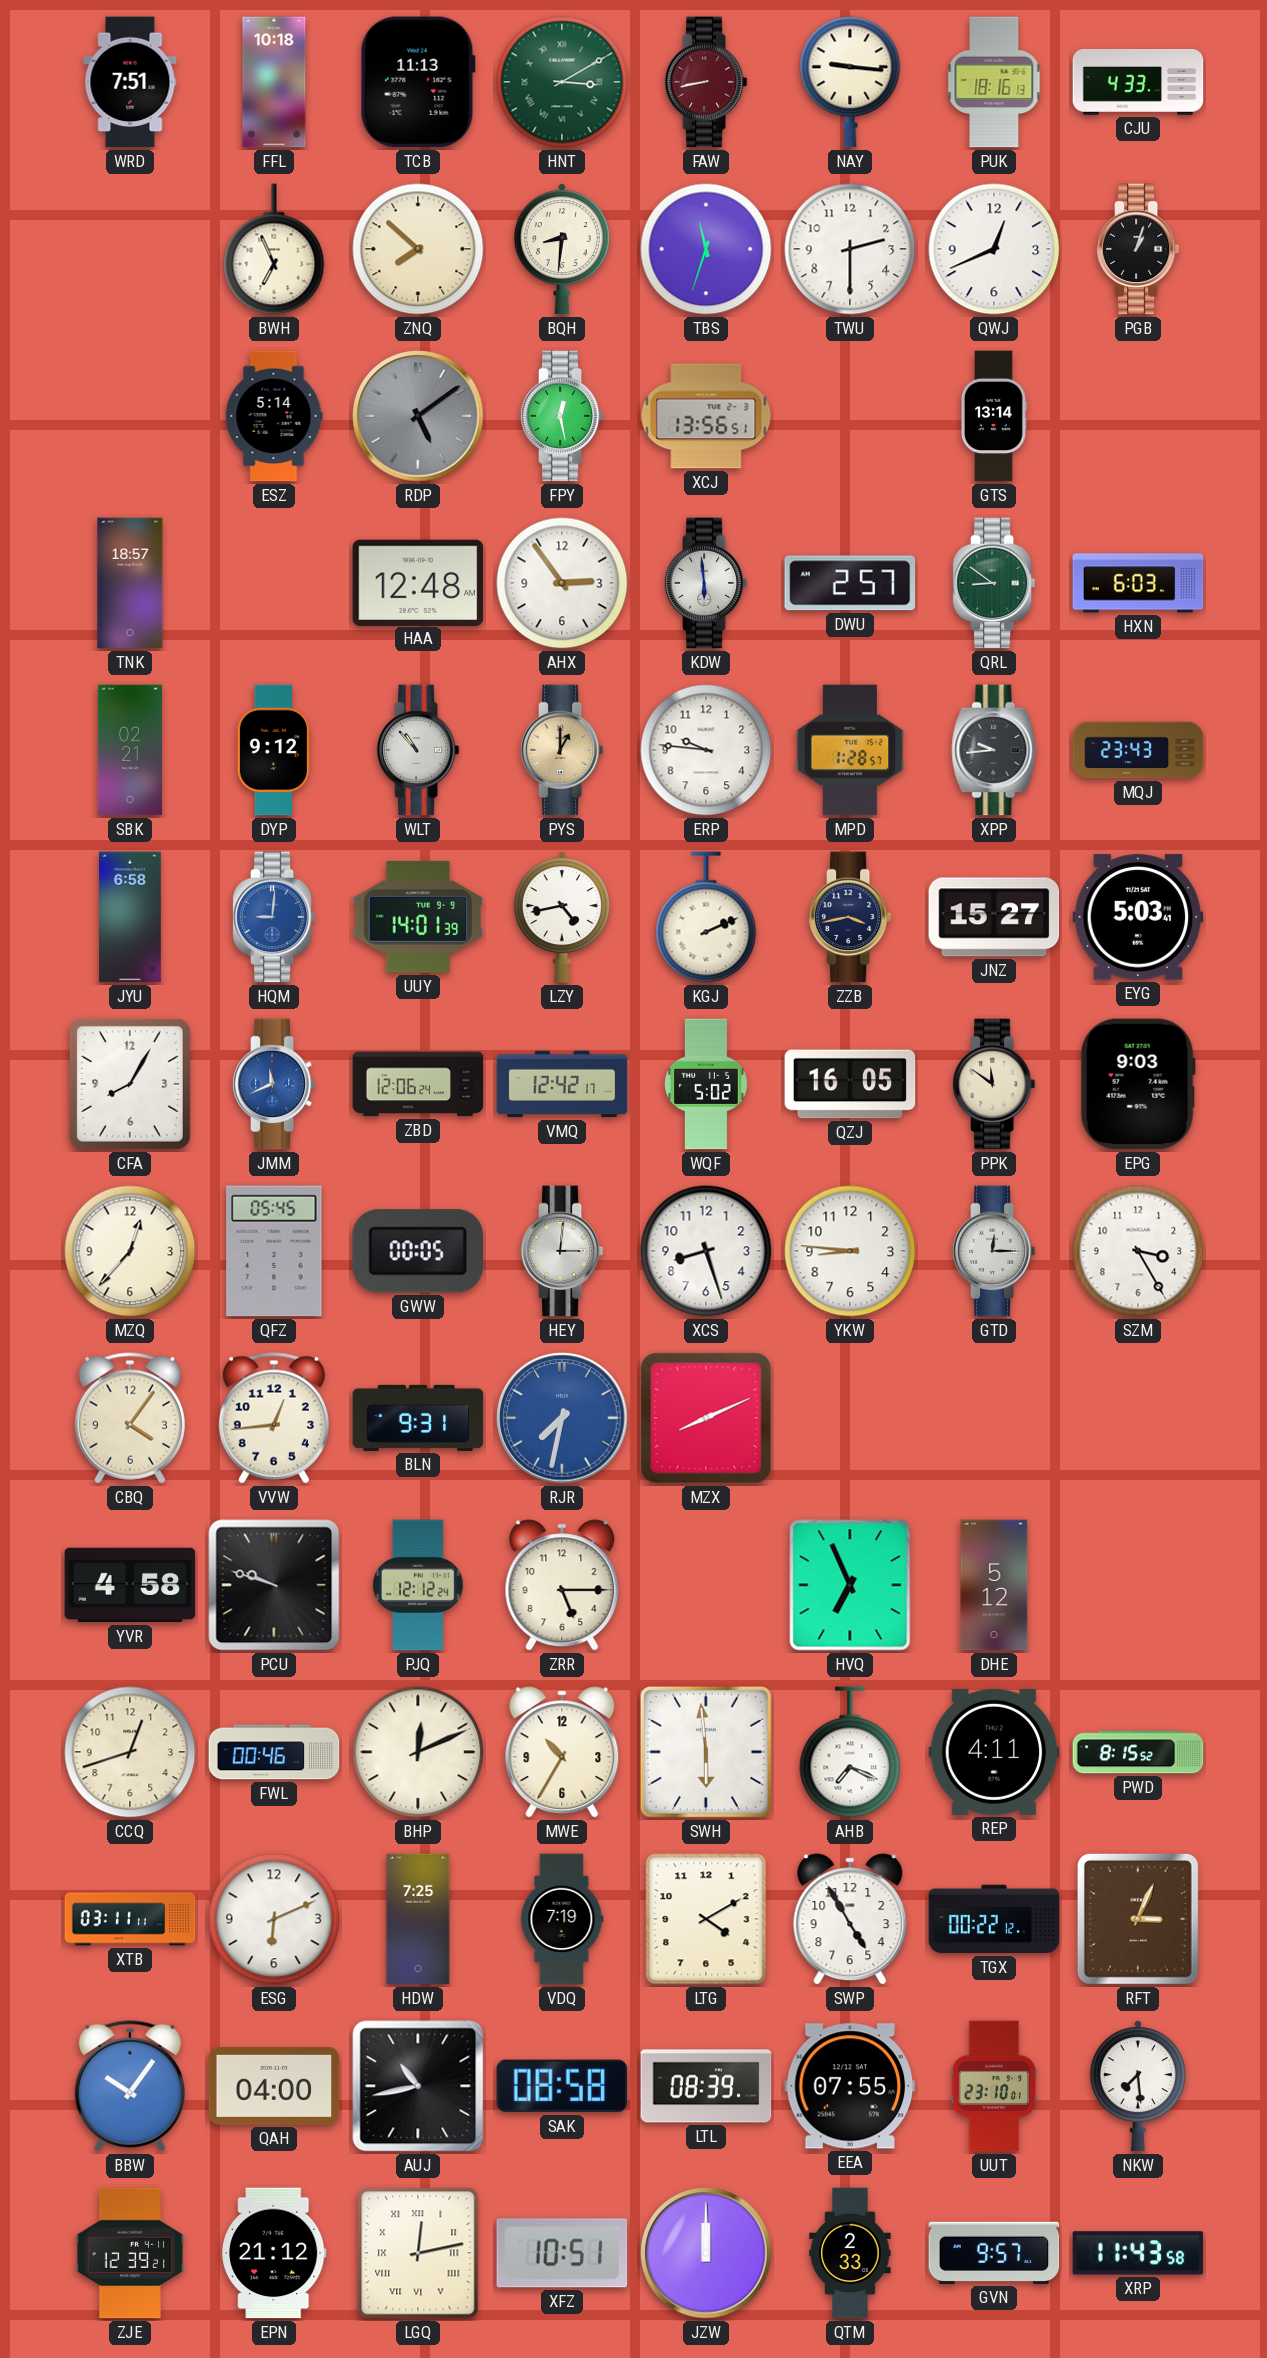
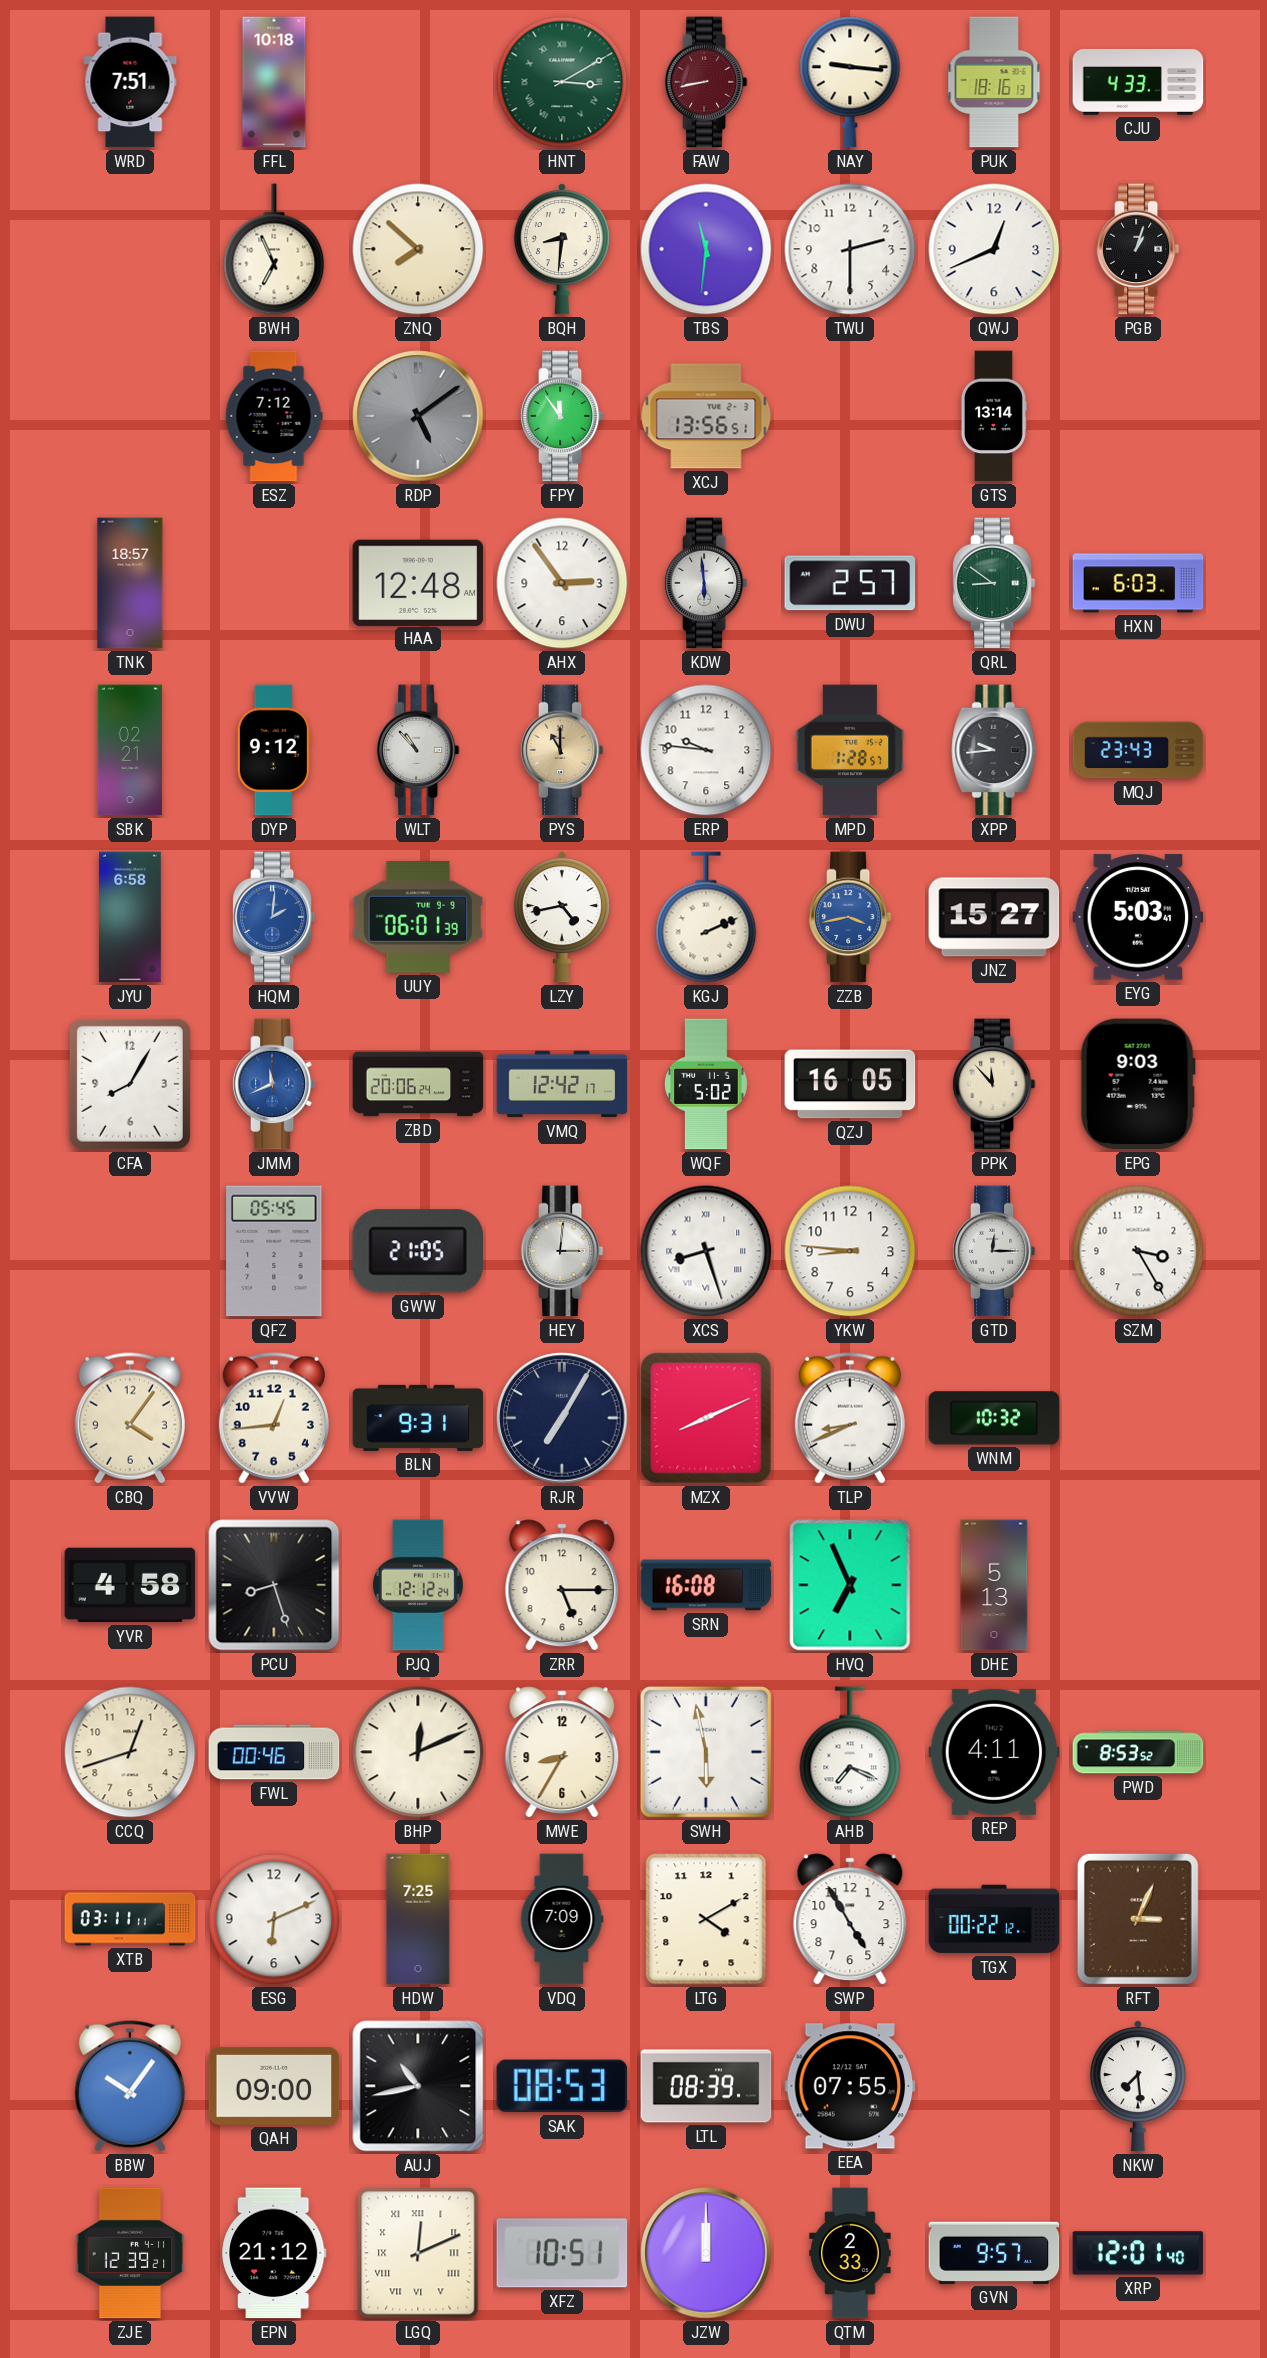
TCB: 11:13 -> none
TBS: 11:33 -> 11:31
ESZ: 5:14 -> 7:12
FPY: 12:28 -> 11:54
PYS: 1:00 -> 11:00
HQM: 9:01 -> 2:01
UUY: 14:01 -> 06:01
ZZB dial: navy -> blue
ZBD: 12:06 -> 20:06
PPK: 11:51 -> 11:53
MZQ: 12:37 -> none
GWW: 00:05 -> 21:05
XCS numerals: Arabic -> Roman
RJR: 7:32 -> 7:05
RJR dial: blue -> navy
TLP: none -> 8:41
WNM: none -> 10:32
PCU: 9:48 -> 8:27
SRN: none -> 16:08
DHE: 5:12 -> 5:13
MWE: 10:35 -> 8:35
SWH: 5:59 -> 5:58
PWD: 8:15 -> 8:53
VDQ: 7:19 -> 7:09
QAH: 04:00 -> 09:00
SAK: 08:58 -> 08:53
UUT: 23:10 -> none
LGQ: 12:13 -> 12:11
XRP: 11:43 -> 12:01
